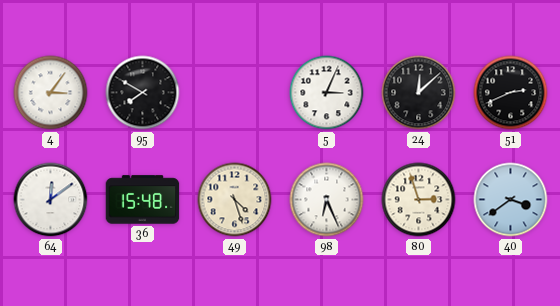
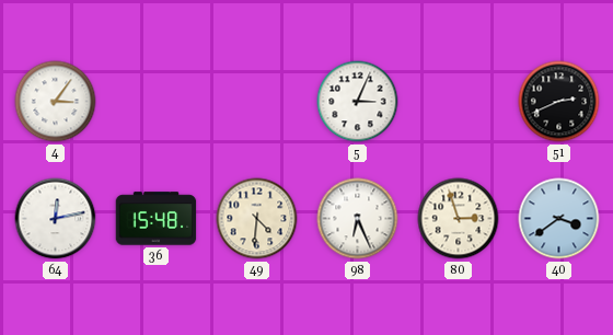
95: 7:50 -> none
24: 12:08 -> none
64: 12:09 -> 12:13
49: 4:27 -> 4:31
